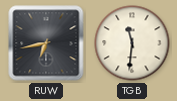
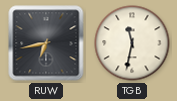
TGB: 11:31 -> 11:32
